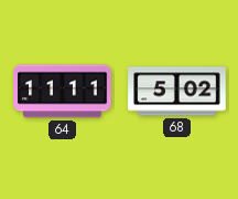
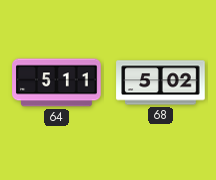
64: 11:11 -> 5:11
